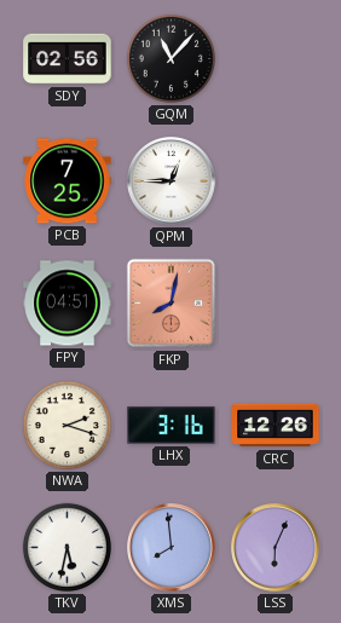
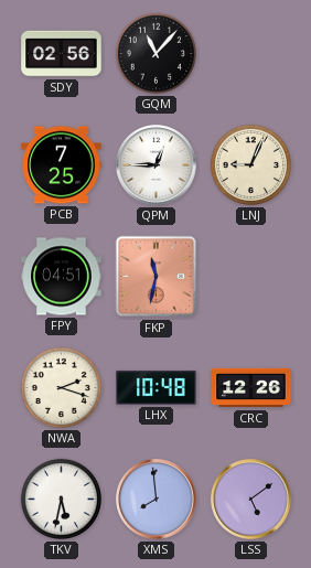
LNJ: none -> 9:04
FKP: 8:02 -> 11:32
LHX: 3:16 -> 10:48
LSS: 6:04 -> 5:09
